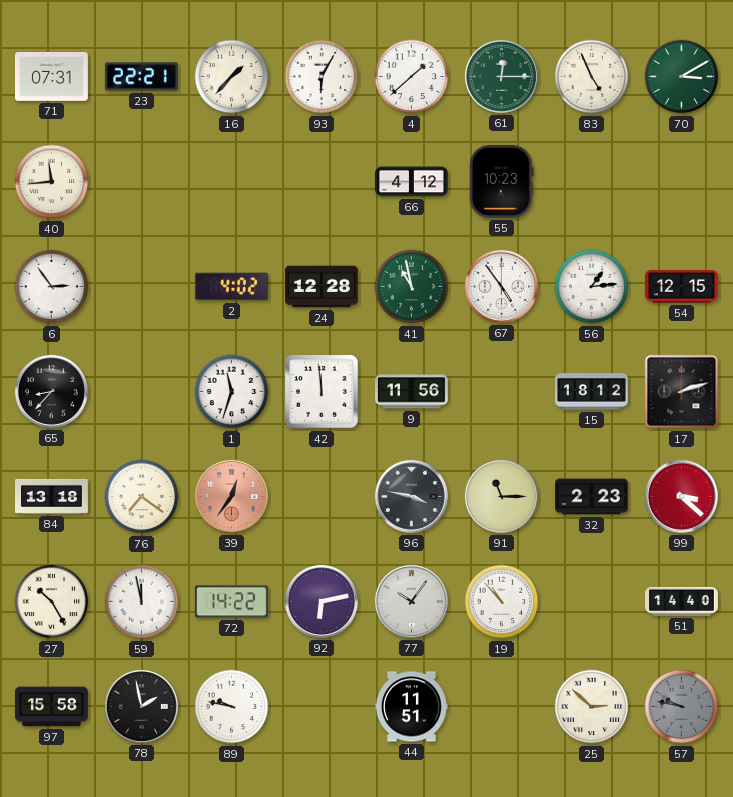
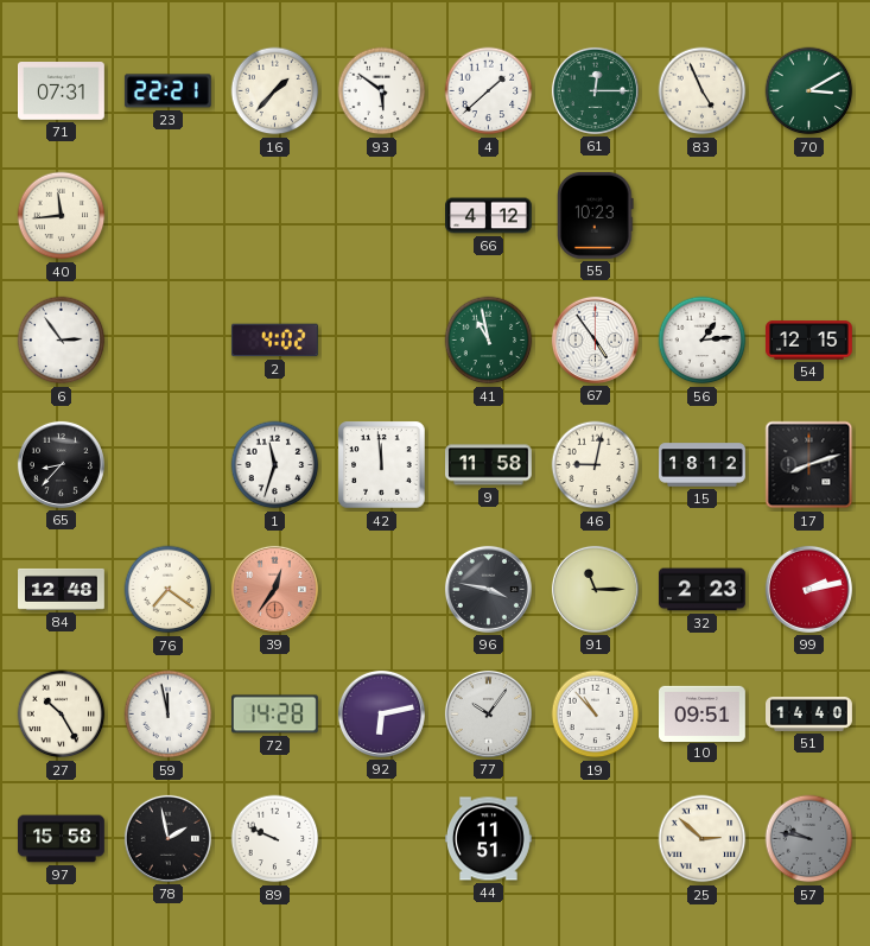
93: 6:05 -> 5:51
24: 12:28 -> none
9: 11:56 -> 11:58
46: none -> 9:02
17: 2:12 -> 8:12
84: 13:18 -> 12:48
99: 3:22 -> 2:13
72: 14:22 -> 14:28
10: none -> 09:51
89: 9:47 -> 9:49
